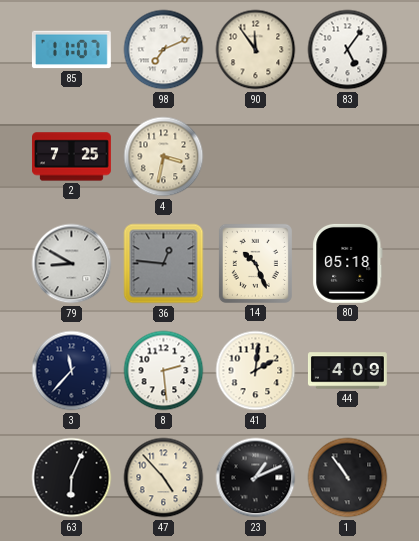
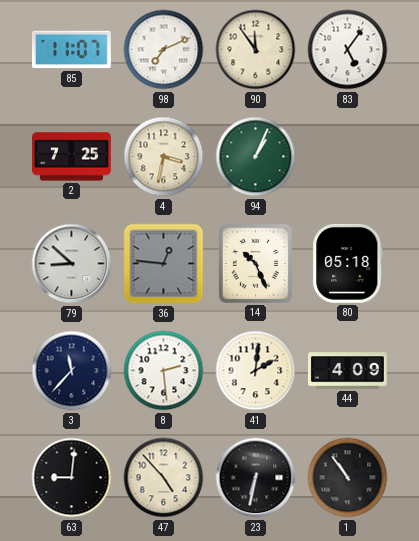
94: none -> 1:04
79: 8:50 -> 8:52
63: 6:04 -> 9:01
23: 1:11 -> 6:32
